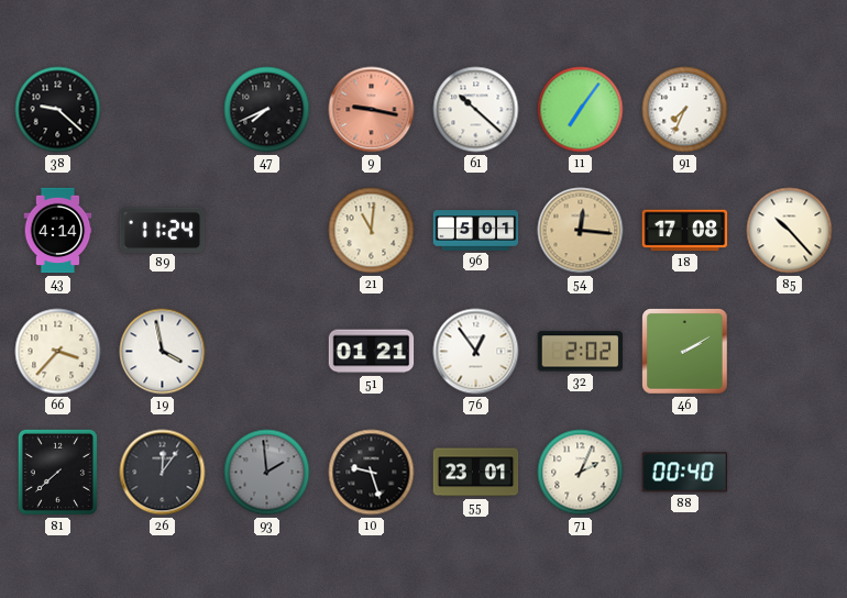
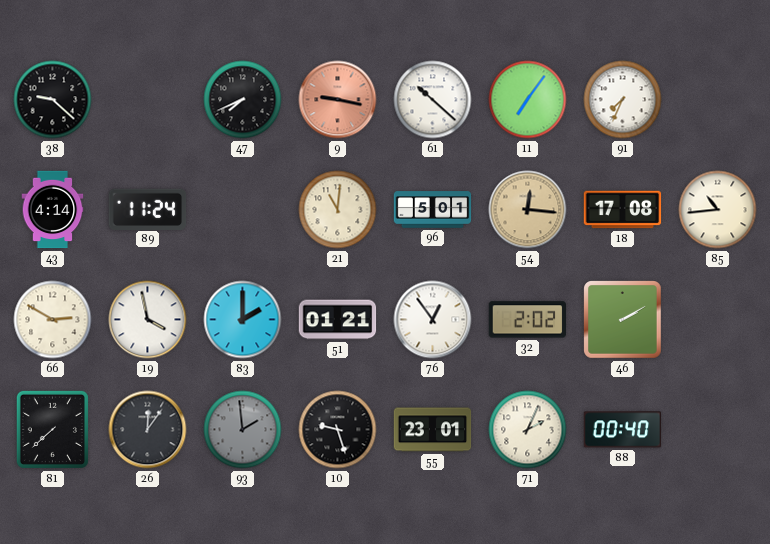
85: 10:23 -> 10:44
66: 3:37 -> 2:50
83: none -> 2:00
